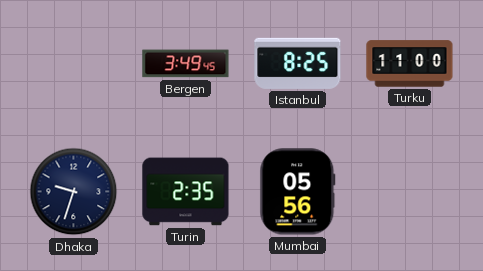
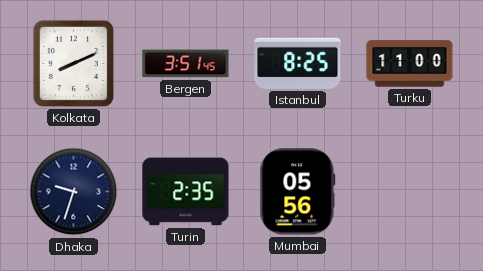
Kolkata: none -> 8:11
Bergen: 3:49 -> 3:51
